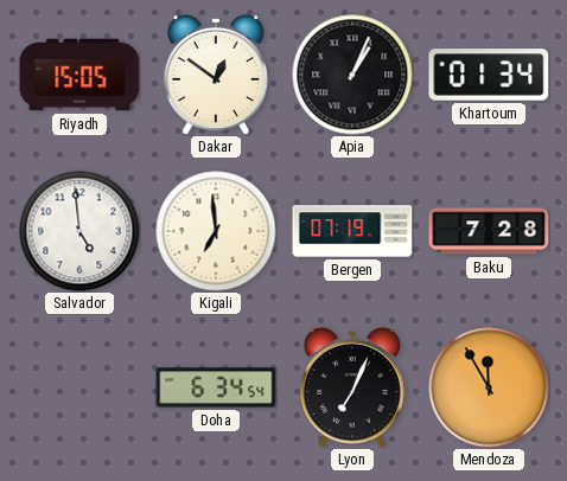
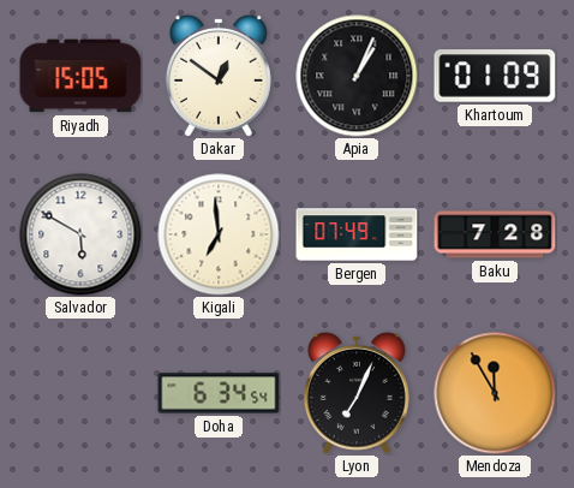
Khartoum: 01:34 -> 01:09
Salvador: 4:59 -> 5:50
Bergen: 07:19 -> 07:49
